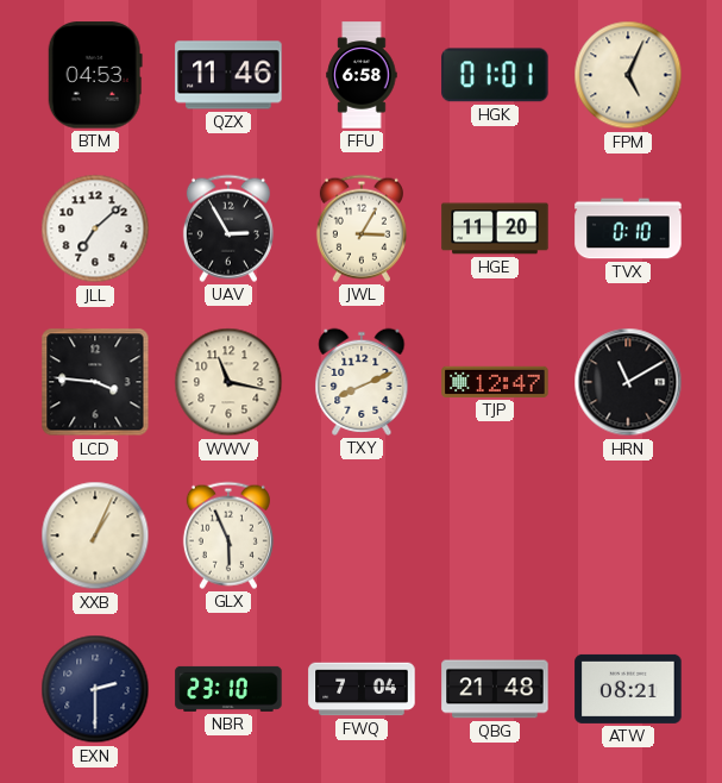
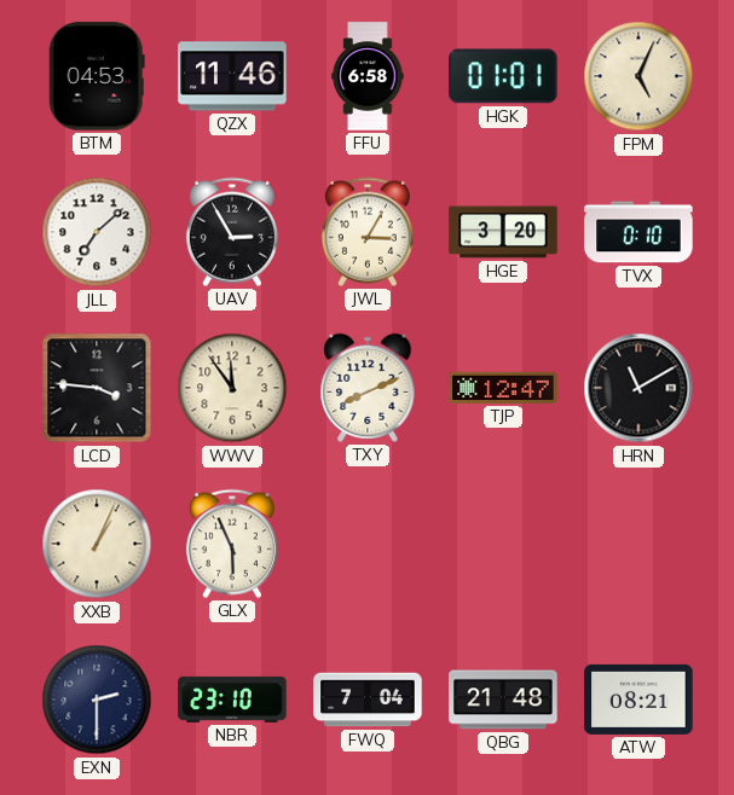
HGE: 11:20 -> 3:20
WWV: 11:17 -> 11:54
